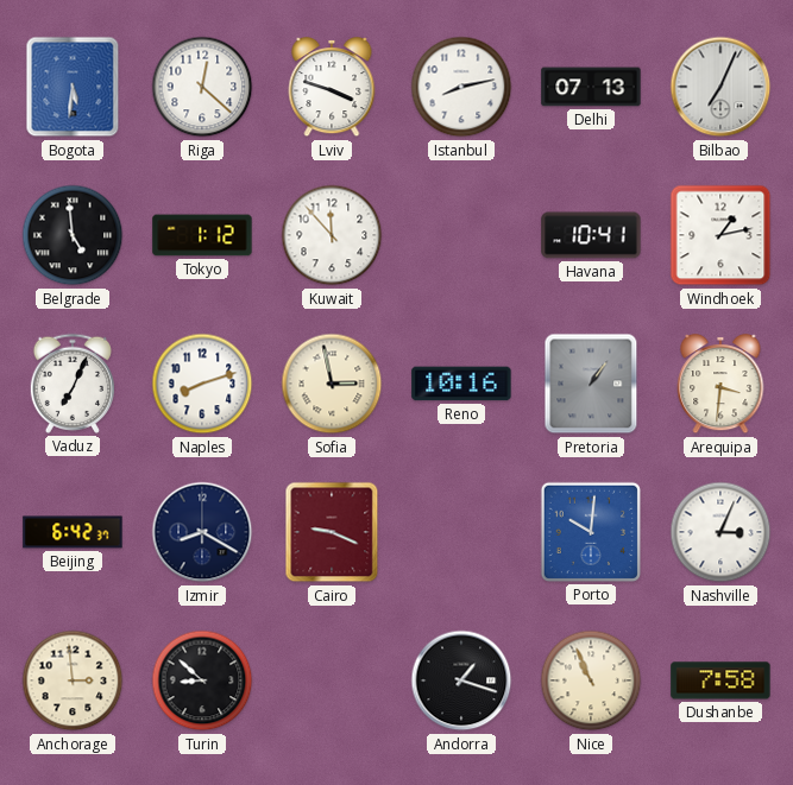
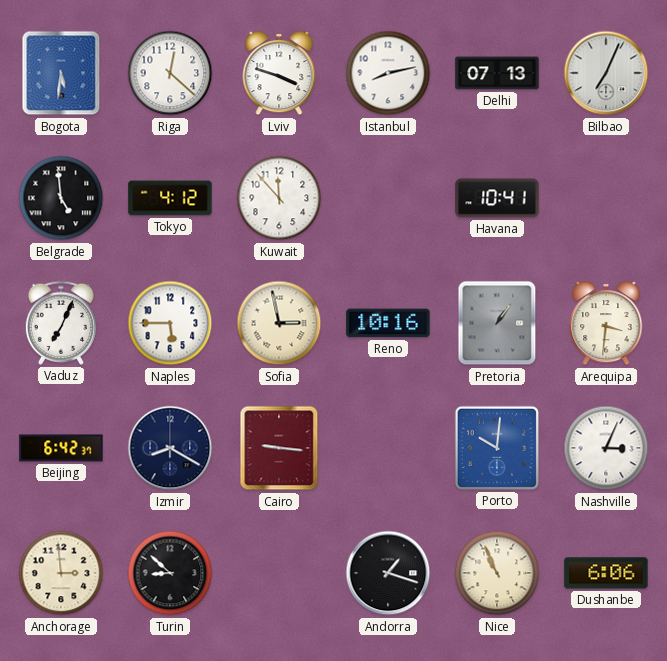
Tokyo: 1:12 -> 4:12
Windhoek: 1:13 -> none
Naples: 8:12 -> 5:45
Cairo: 9:19 -> 9:16
Dushanbe: 7:58 -> 6:06
